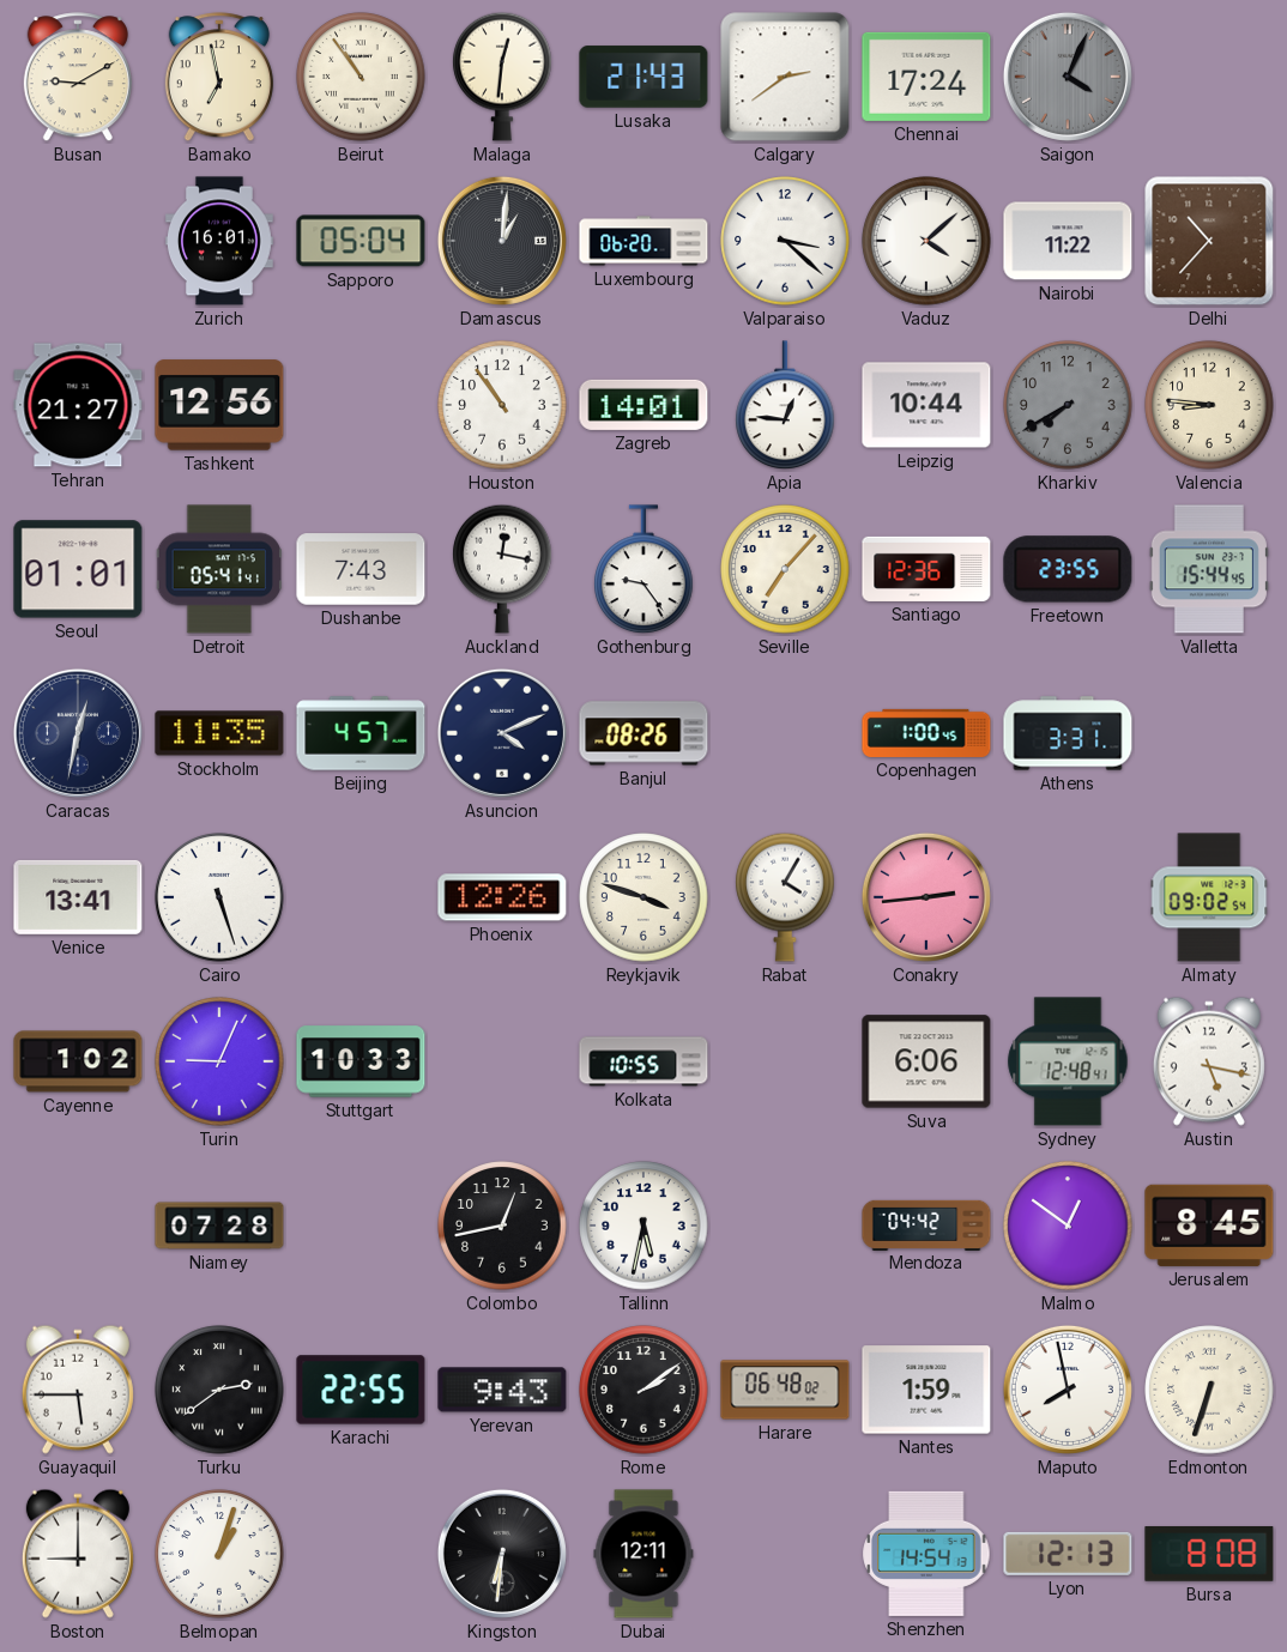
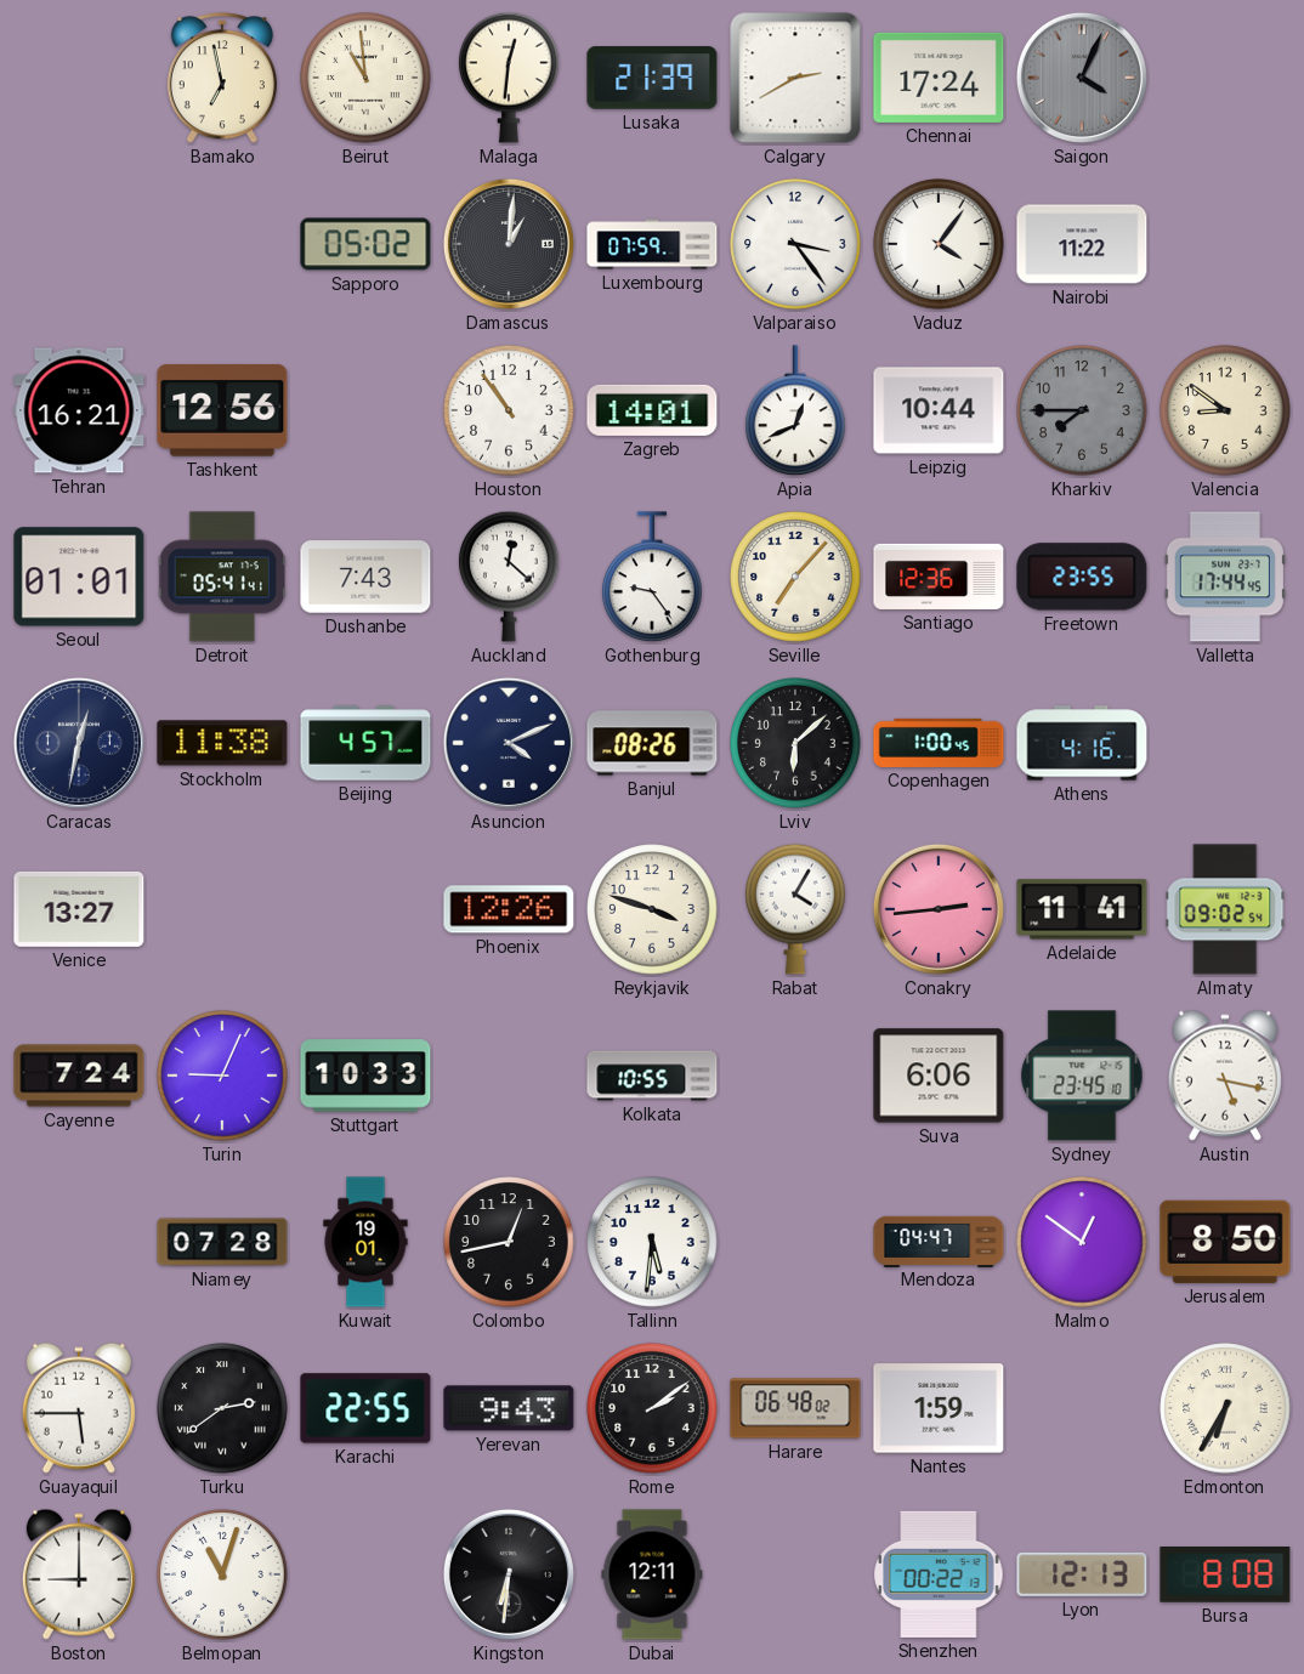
Busan: 9:10 -> none
Beirut: 10:54 -> 10:59
Lusaka: 21:43 -> 21:39
Calgary: 2:39 -> 2:40
Zurich: 16:01 -> none
Sapporo: 05:04 -> 05:02
Luxembourg: 06:20 -> 07:59
Valparaiso: 3:22 -> 3:24
Vaduz: 4:08 -> 4:06
Delhi: 10:37 -> none
Tehran: 21:27 -> 16:21
Apia: 12:46 -> 12:41
Kharkiv: 7:40 -> 7:45
Valencia: 8:46 -> 8:51
Auckland: 12:17 -> 12:22
Valletta: 15:44 -> 17:44
Stockholm: 11:35 -> 11:38
Lviv: none -> 6:08
Athens: 3:31 -> 4:16
Venice: 13:41 -> 13:27
Cairo: 5:27 -> none
Adelaide: none -> 11:41
Cayenne: 1:02 -> 7:24
Sydney: 12:48 -> 23:45
Kuwait: none -> 19:01
Tallinn: 5:32 -> 5:31
Mendoza: 04:42 -> 04:47
Jerusalem: 8:45 -> 8:50
Maputo: 7:58 -> none
Edmonton: 6:33 -> 6:35
Belmopan: 1:03 -> 11:03
Shenzhen: 14:54 -> 00:22
